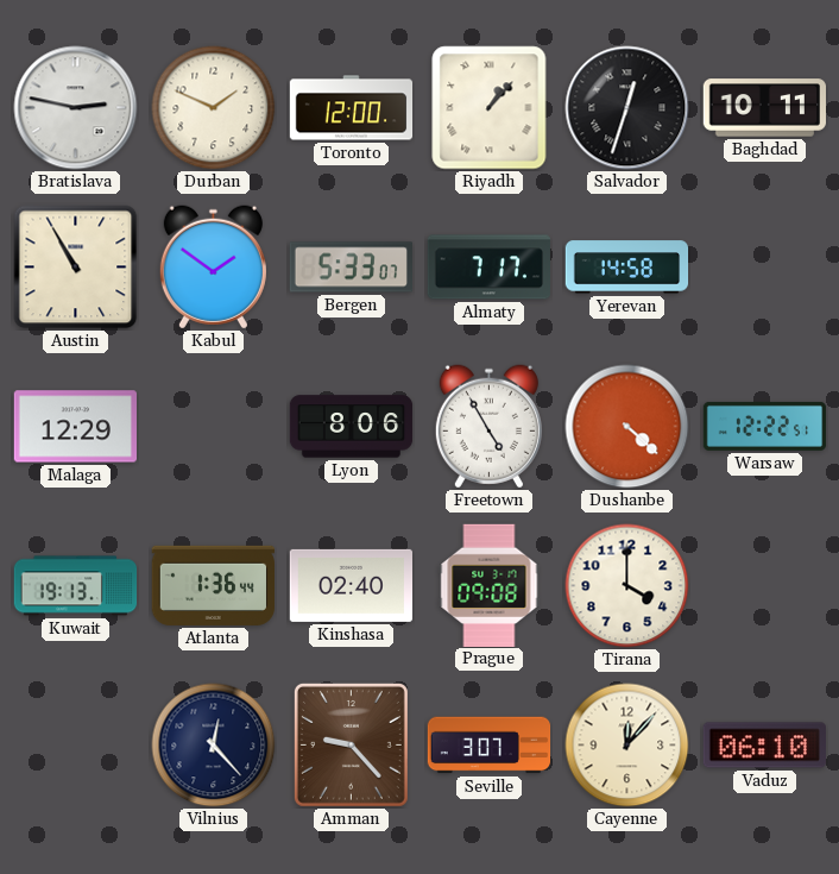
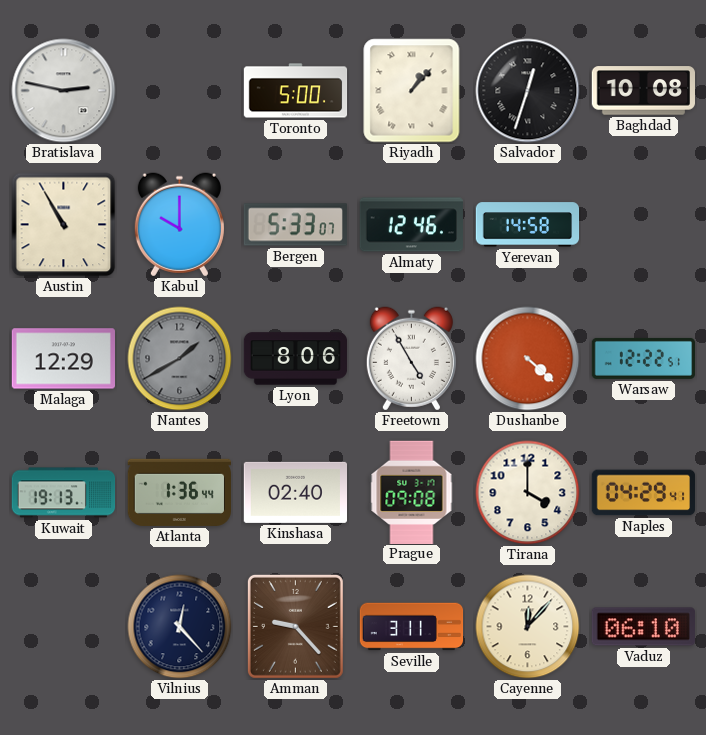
Durban: 1:49 -> none
Toronto: 12:00 -> 5:00
Baghdad: 10:11 -> 10:08
Kabul: 1:51 -> 10:00
Almaty: 7:17 -> 12:46
Nantes: none -> 1:40
Naples: none -> 04:29
Seville: 3:07 -> 3:11
